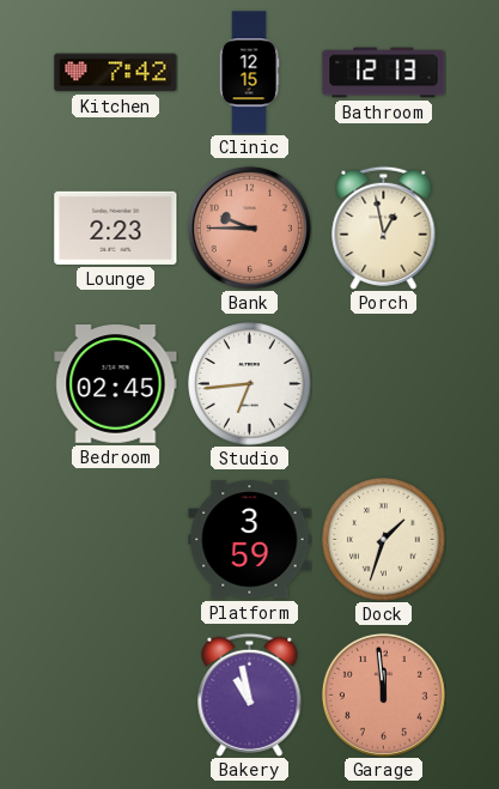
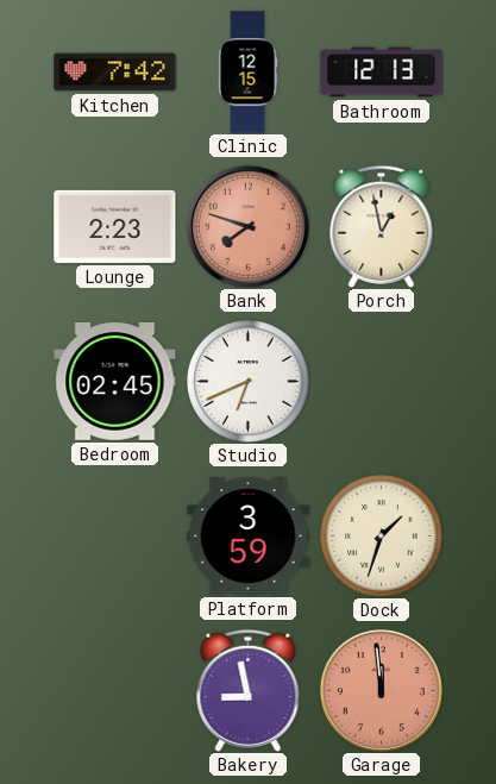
Bank: 9:45 -> 7:48
Studio: 6:44 -> 6:41
Bakery: 10:58 -> 8:58
